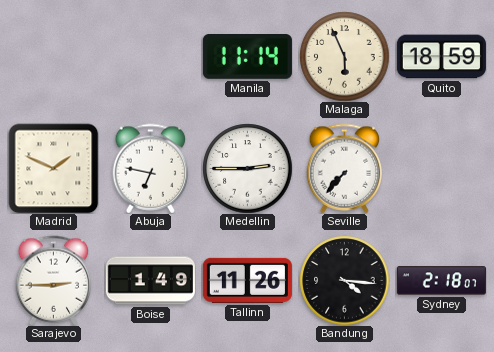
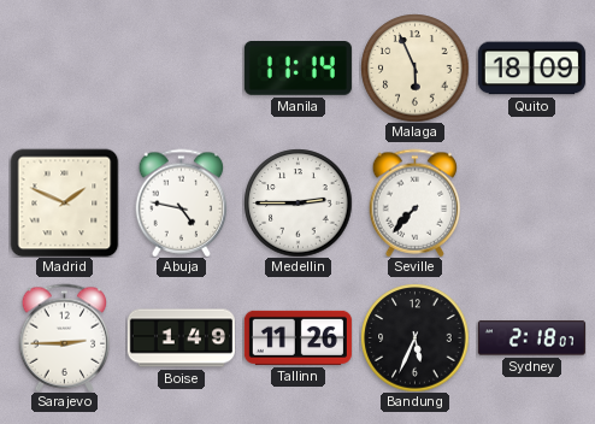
Quito: 18:59 -> 18:09
Abuja: 6:47 -> 4:47
Bandung: 4:16 -> 5:34
